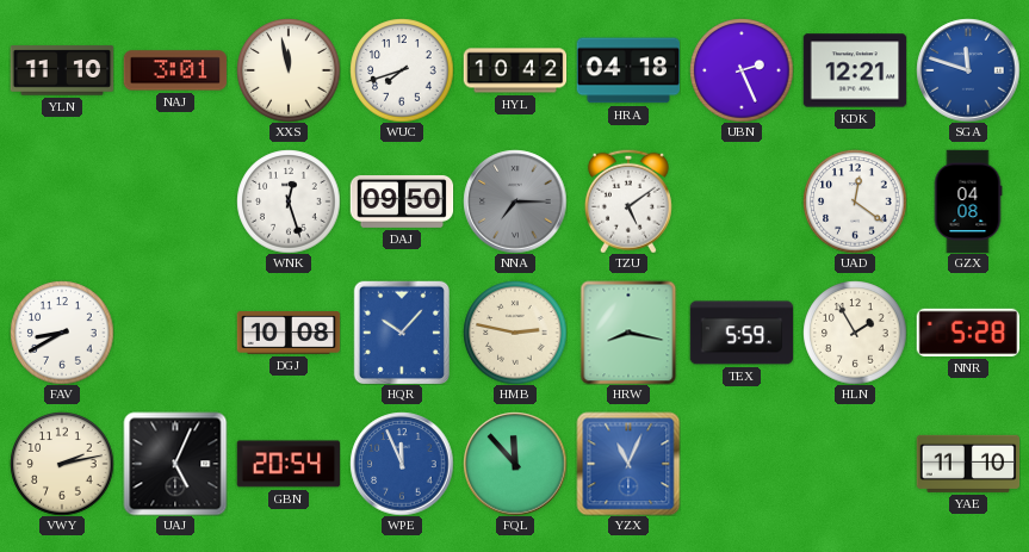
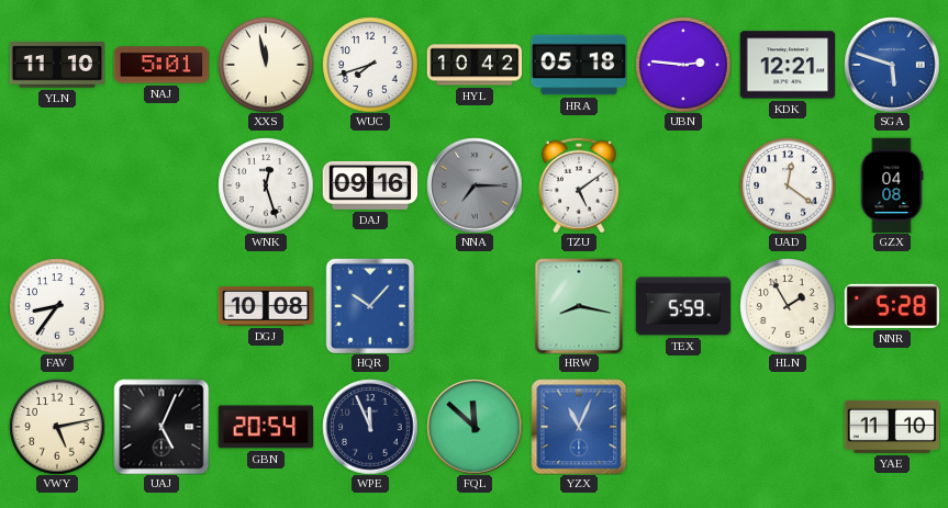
NAJ: 3:01 -> 5:01
HRA: 04:18 -> 05:18
UBN: 2:26 -> 2:46
SGA: 11:48 -> 5:48
DAJ: 09:50 -> 09:16
FAV: 8:40 -> 8:36
HMB: 2:47 -> none
VWY: 2:13 -> 5:13
WPE dial: blue -> navy
FQL: 11:53 -> 11:52
